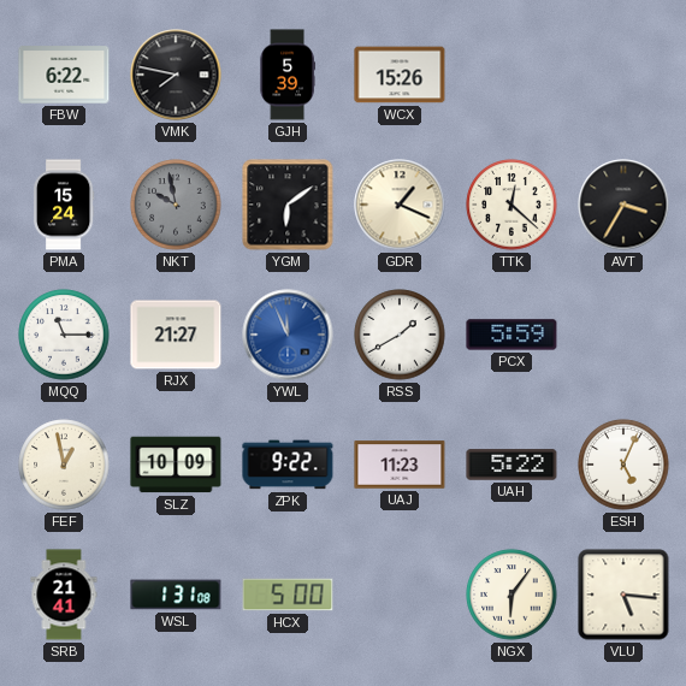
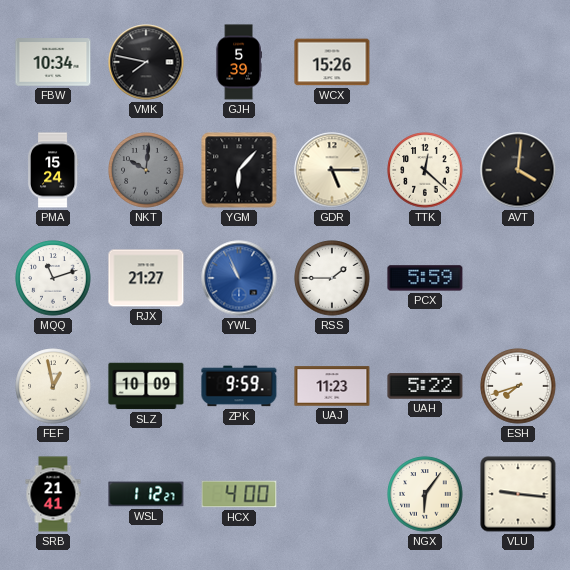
FBW: 6:22 -> 10:34
NKT: 9:58 -> 10:01
YGM: 6:09 -> 6:07
GDR: 1:19 -> 5:15
AVT: 3:35 -> 4:01
MQQ: 11:15 -> 11:12
YWL: 11:56 -> 10:56
RSS: 1:40 -> 1:45
ZPK: 9:22 -> 9:59
ESH: 5:04 -> 7:42
WSL: 1:31 -> 1:12
HCX: 5:00 -> 4:00
VLU: 5:16 -> 9:16
